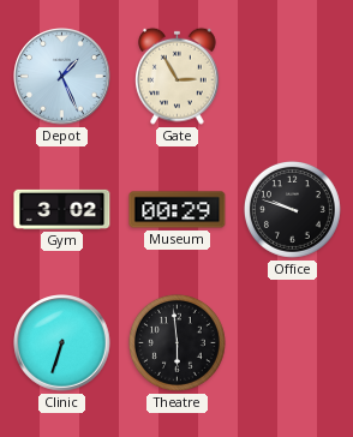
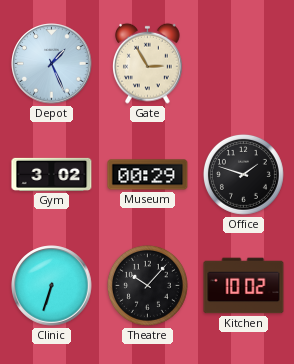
Office: 9:48 -> 1:48
Theatre: 5:59 -> 10:07
Kitchen: none -> 10:02
